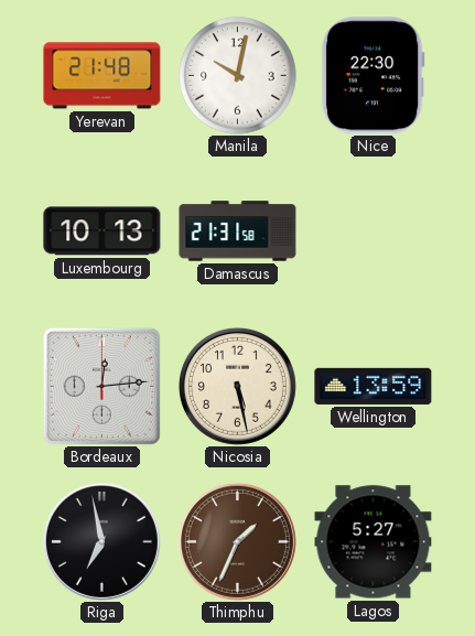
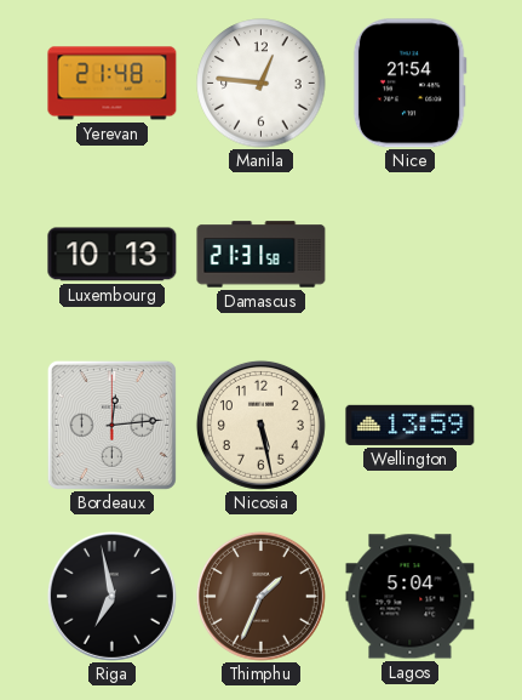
Manila: 10:02 -> 12:46
Nice: 22:30 -> 21:54
Lagos: 5:27 -> 5:04
